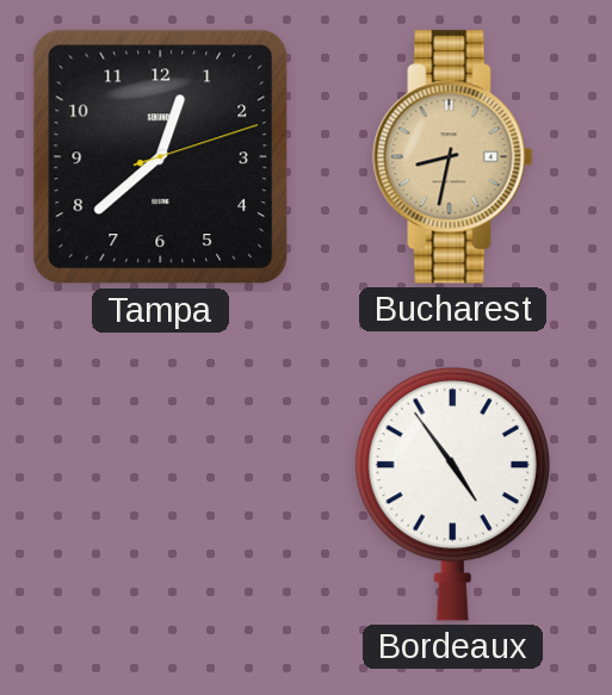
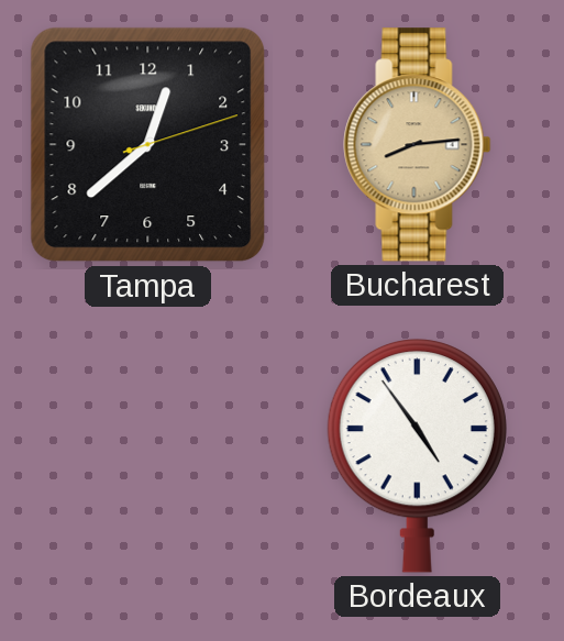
Bucharest: 8:32 -> 8:14
